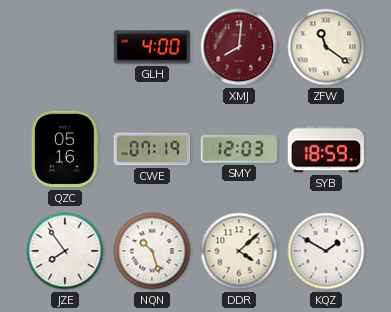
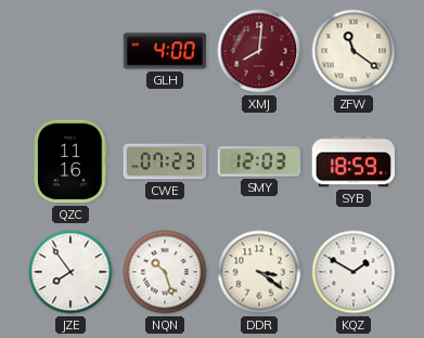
QZC: 05:16 -> 11:16
CWE: 07:19 -> 07:23
DDR: 4:08 -> 3:21
